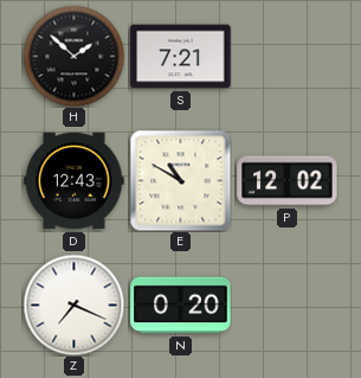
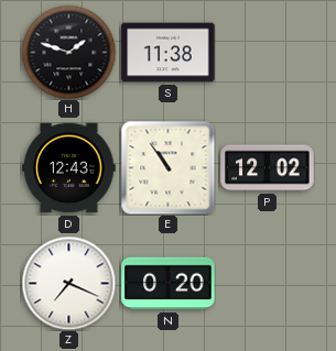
H: 1:52 -> 1:48
S: 7:21 -> 11:38
E: 10:50 -> 10:54
